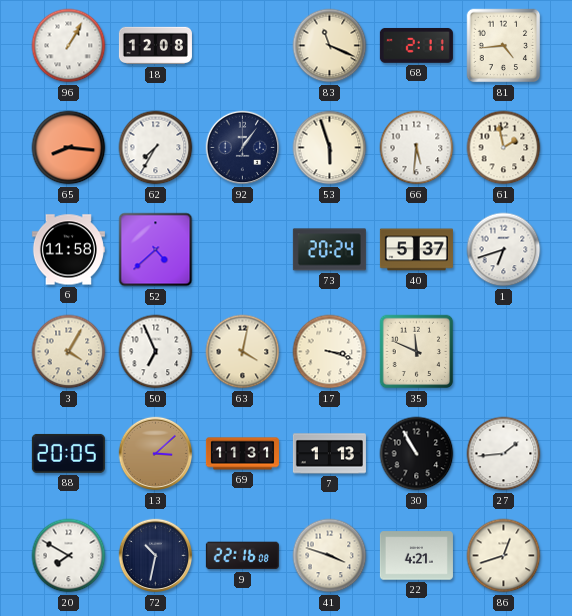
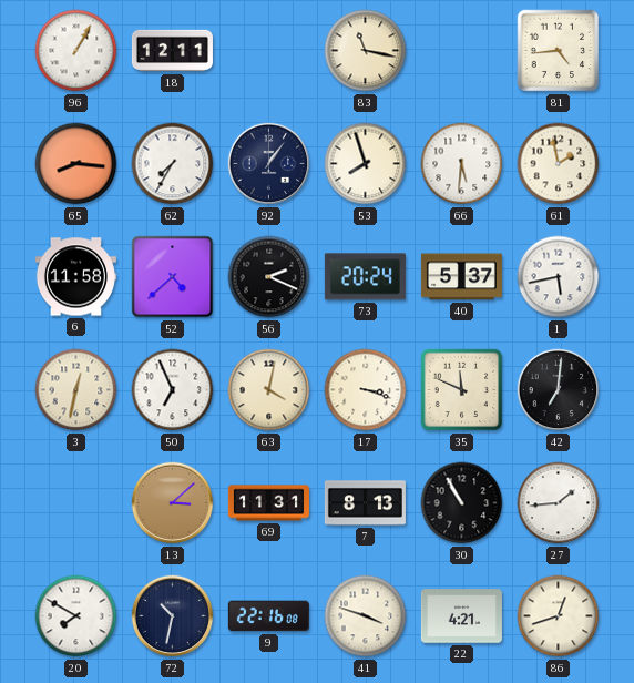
18: 12:08 -> 12:11
83: 11:19 -> 11:17
68: 2:11 -> none
53: 5:57 -> 7:57
56: none -> 2:19
1: 6:42 -> 5:43
3: 4:05 -> 12:32
42: none -> 7:01
88: 20:05 -> none
7: 1:13 -> 8:13
